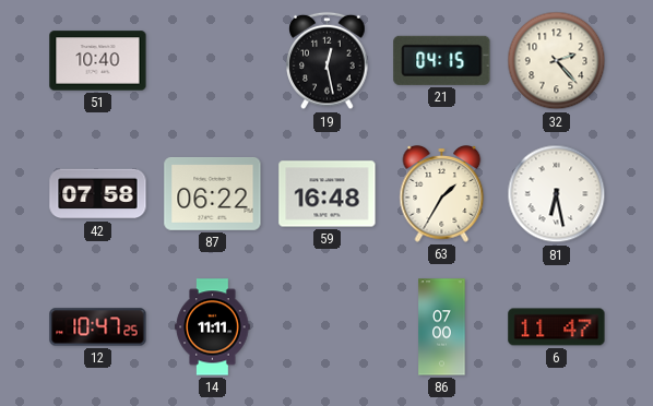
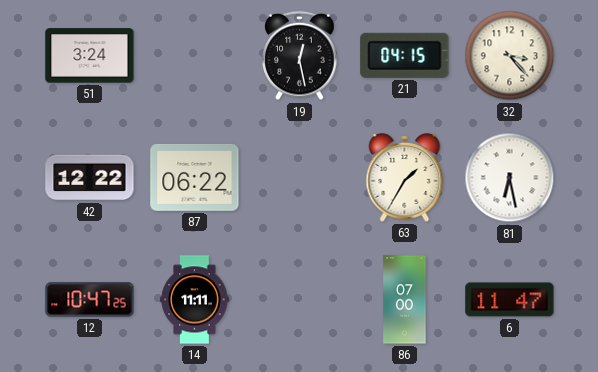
51: 10:40 -> 3:24
32: 2:23 -> 3:23
42: 07:58 -> 12:22
59: 16:48 -> none
